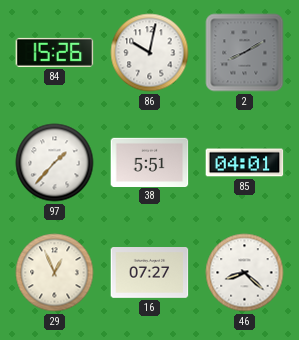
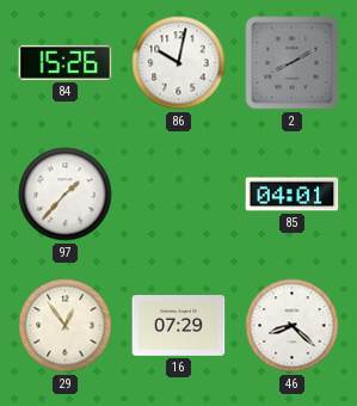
38: 5:51 -> none
29: 12:56 -> 12:54
16: 07:27 -> 07:29
